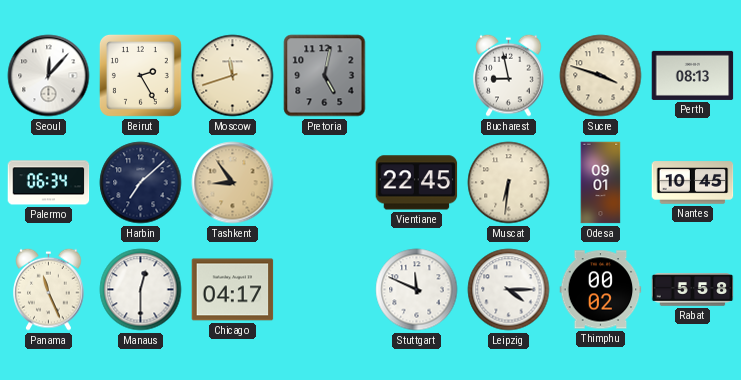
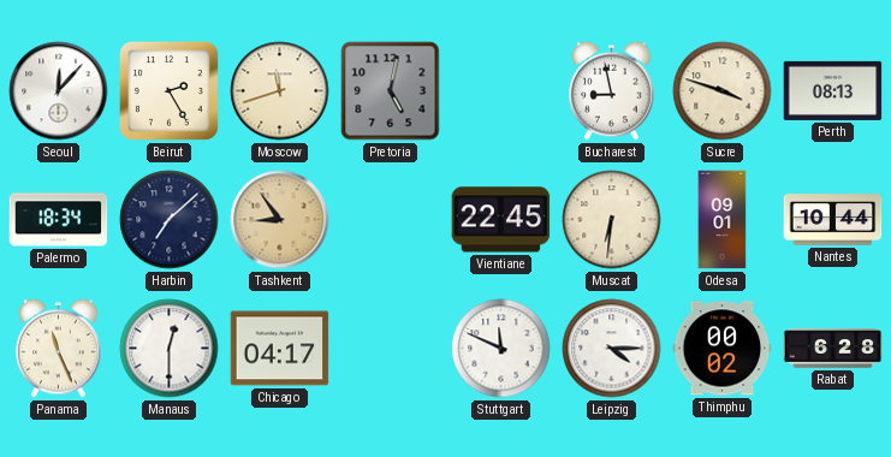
Palermo: 06:34 -> 18:34
Nantes: 10:45 -> 10:44
Rabat: 5:58 -> 6:28
